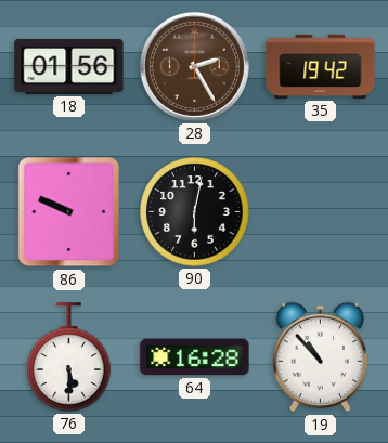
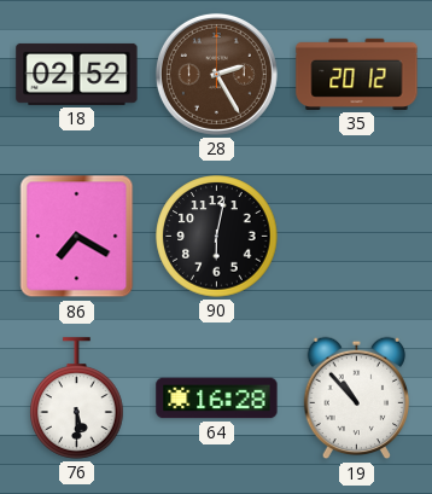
18: 01:56 -> 02:52
35: 19:42 -> 20:12
86: 9:49 -> 7:20
